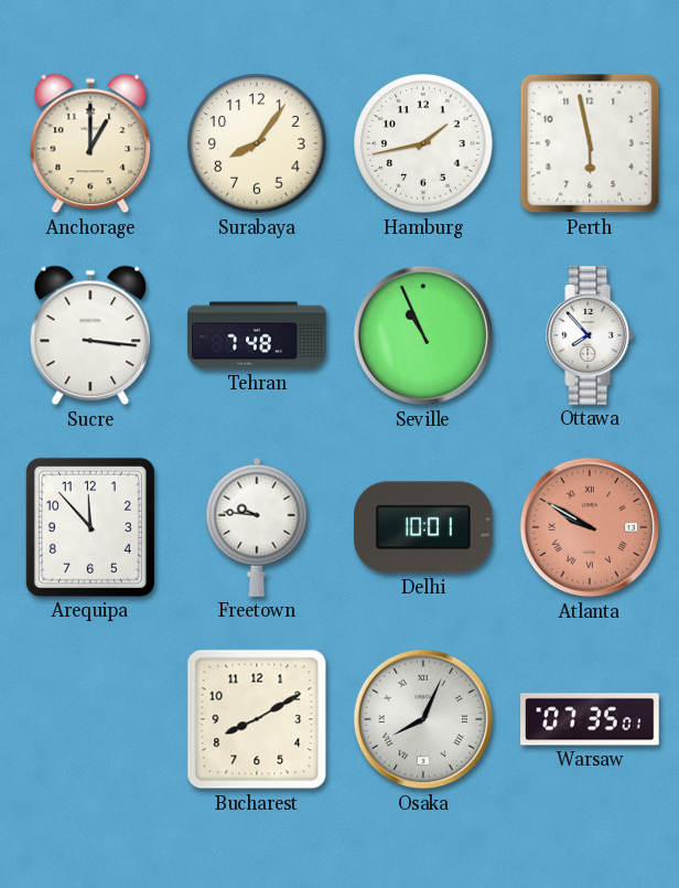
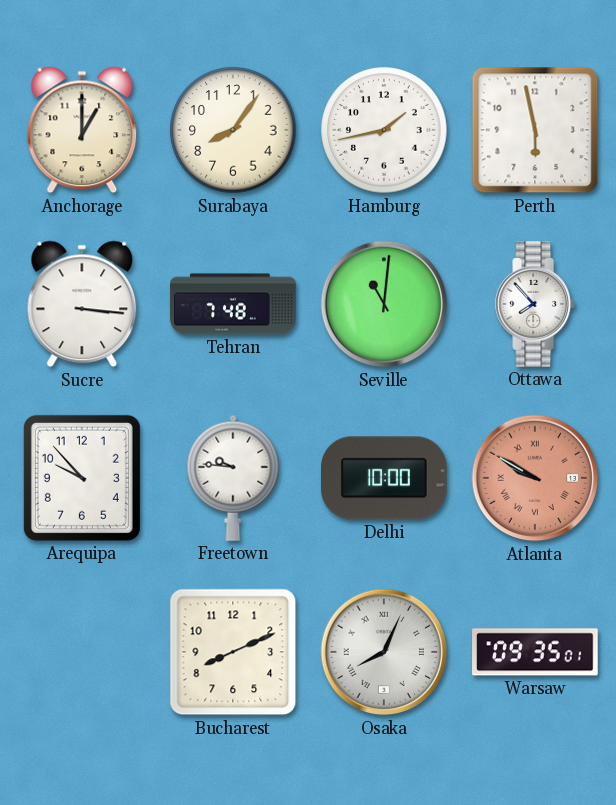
Seville: 10:56 -> 11:01
Arequipa: 11:53 -> 9:53
Delhi: 10:01 -> 10:00
Bucharest: 8:10 -> 8:11
Warsaw: 07:35 -> 09:35
